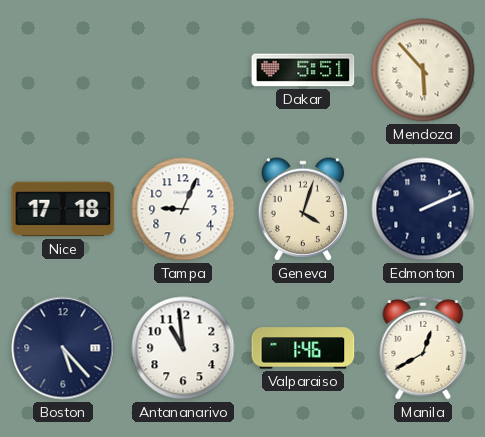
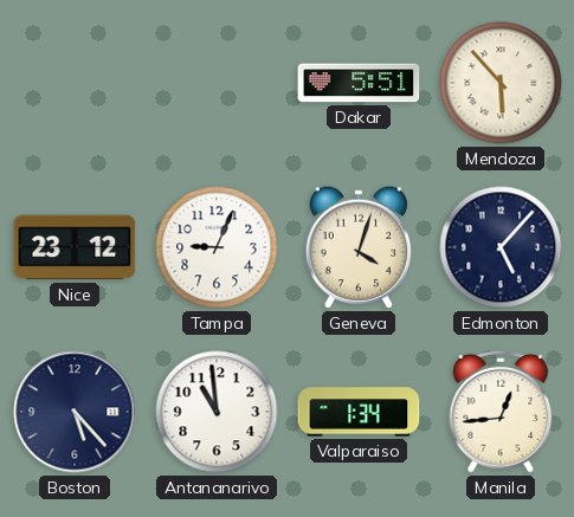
Nice: 17:18 -> 23:12
Edmonton: 2:11 -> 5:07
Valparaiso: 1:46 -> 1:34
Manila: 12:40 -> 12:44
